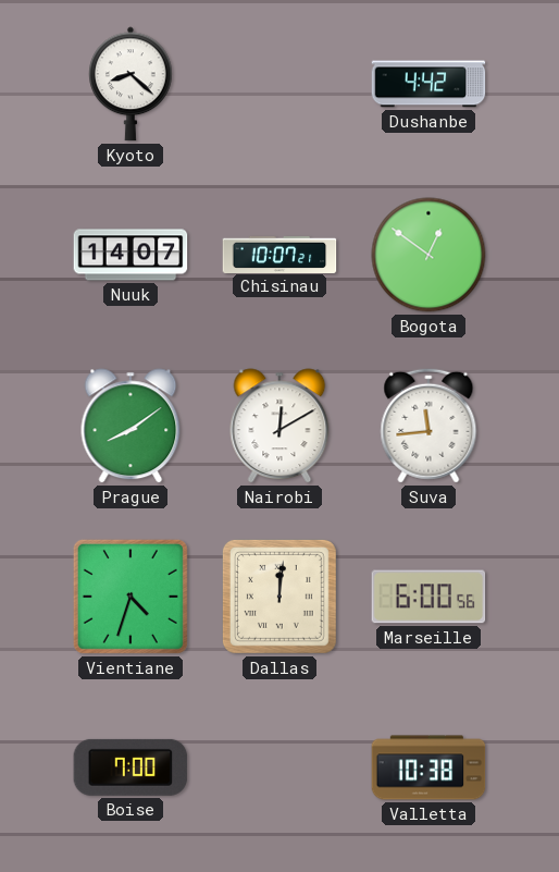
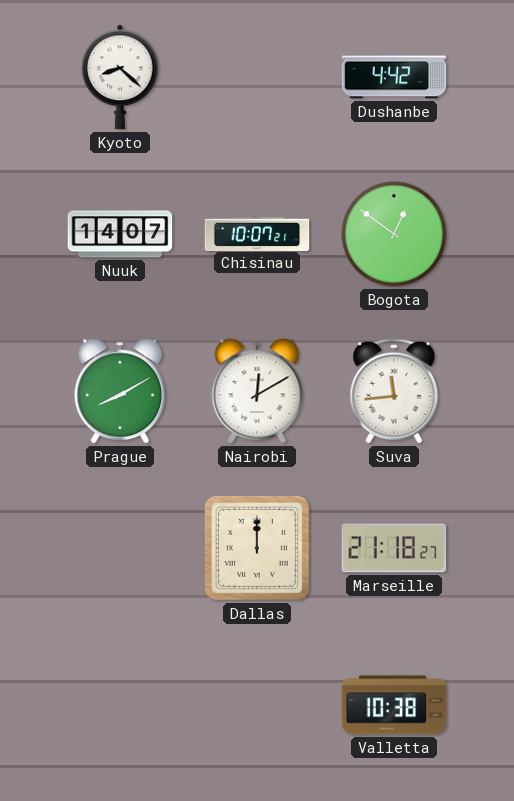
Prague: 8:09 -> 8:10
Vientiane: 4:33 -> none
Dallas: 12:01 -> 12:00
Marseille: 6:00 -> 21:18
Boise: 7:00 -> none
